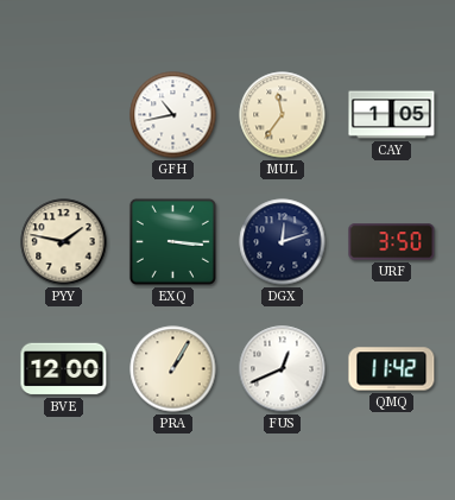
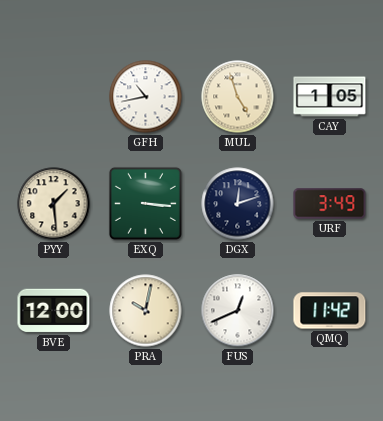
MUL: 11:36 -> 4:57
PYY: 1:47 -> 1:29
URF: 3:50 -> 3:49
PRA: 1:05 -> 10:02
